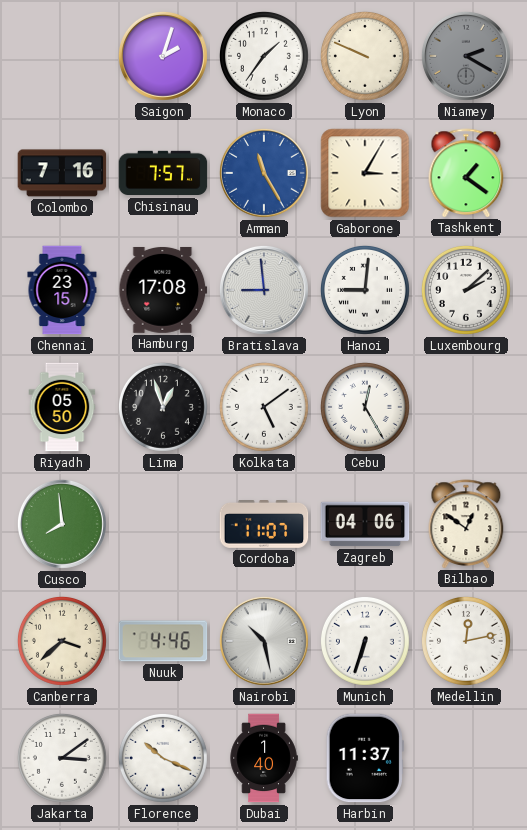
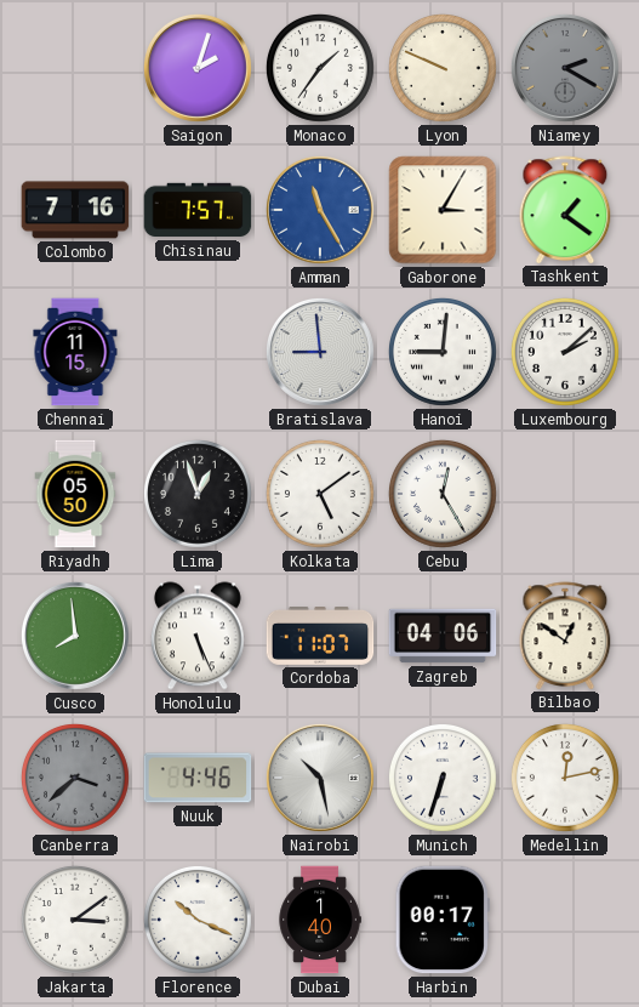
Chennai: 23:15 -> 11:15
Hamburg: 17:08 -> none
Honolulu: none -> 5:26
Canberra dial: cream -> grey
Harbin: 11:37 -> 00:17
